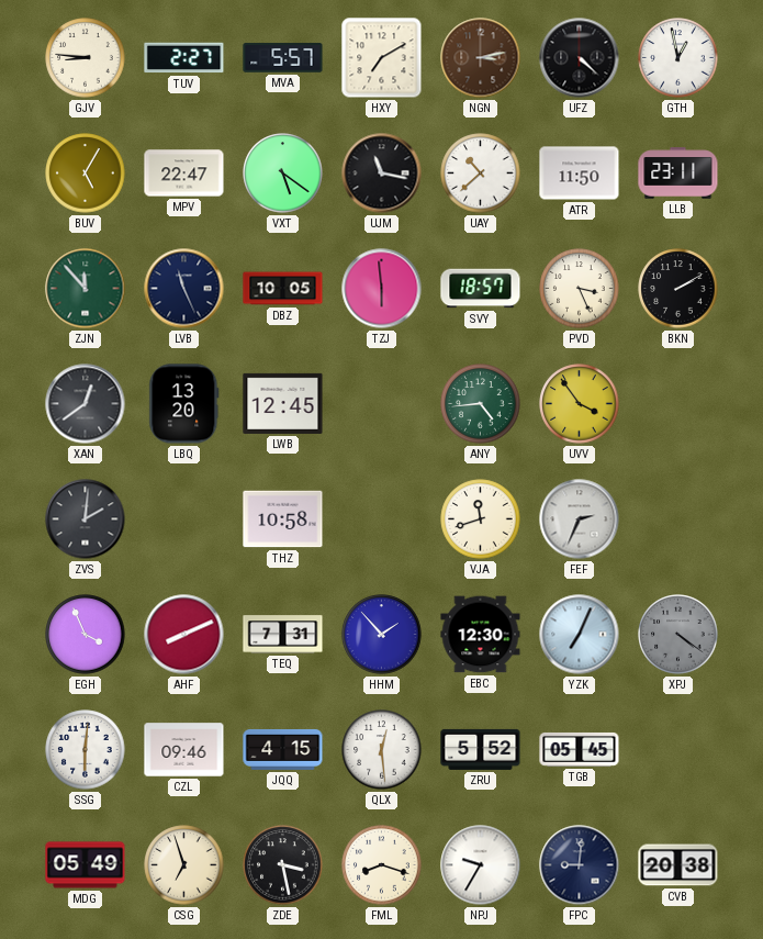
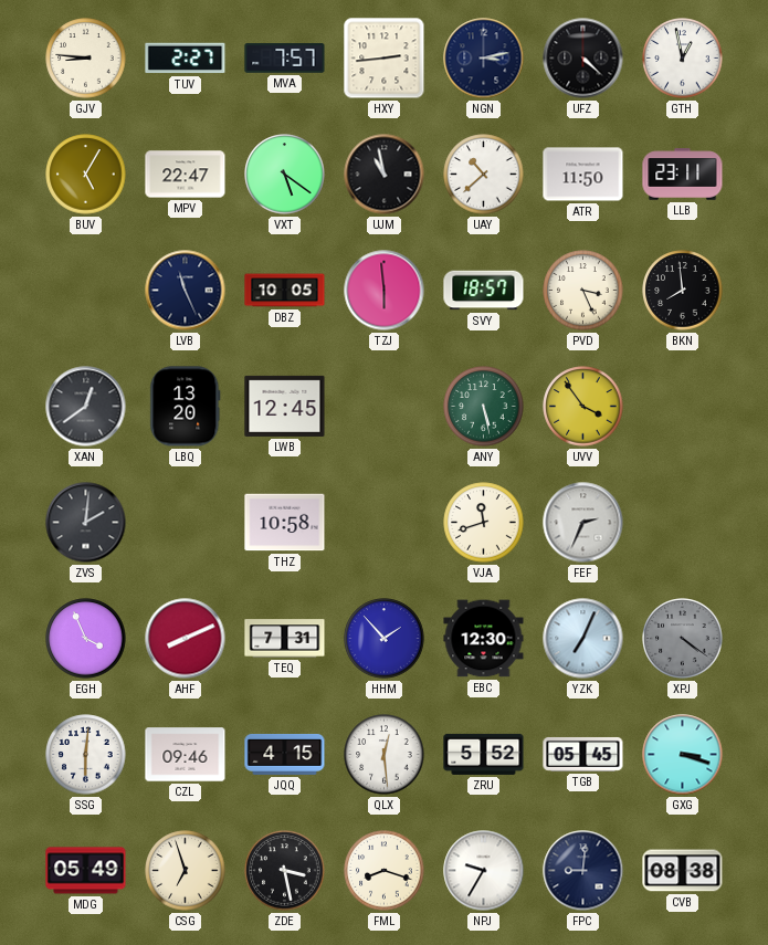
MVA: 5:57 -> 7:57
HXY: 7:10 -> 2:44
NGN dial: brown -> navy
UJM: 11:17 -> 10:58
ZJN: 11:53 -> none
BKN: 2:10 -> 7:59
ANY: 4:44 -> 5:28
GXG: none -> 3:18
CVB: 20:38 -> 08:38
